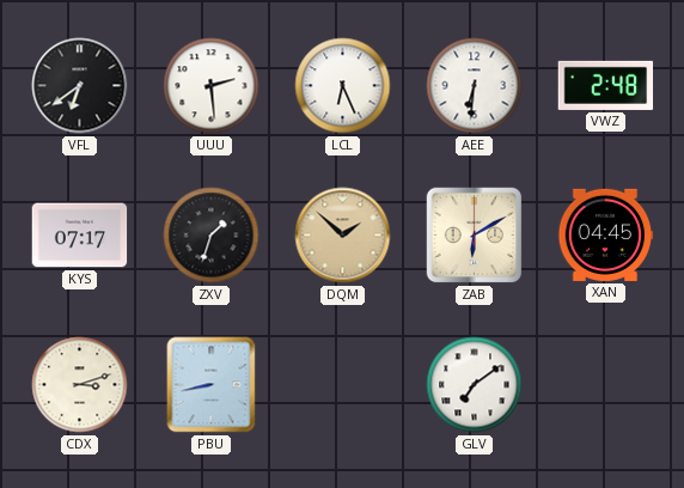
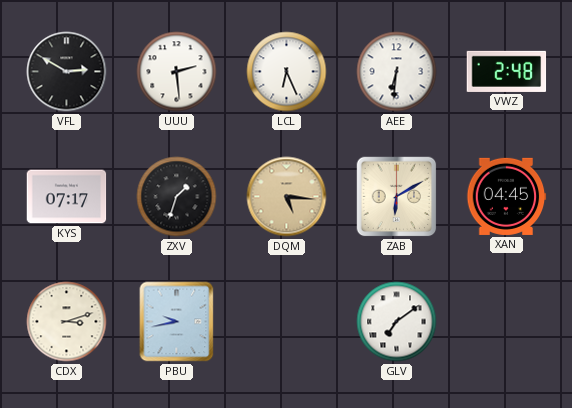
VFL: 6:39 -> 2:50
DQM: 1:52 -> 5:16
PBU: 8:43 -> 9:43
